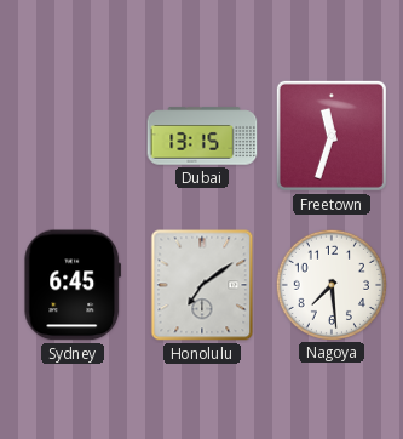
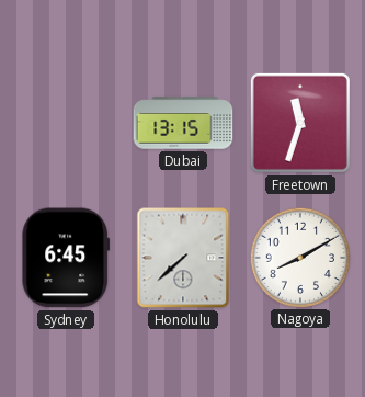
Honolulu: 7:09 -> 7:38
Nagoya: 7:29 -> 8:10
